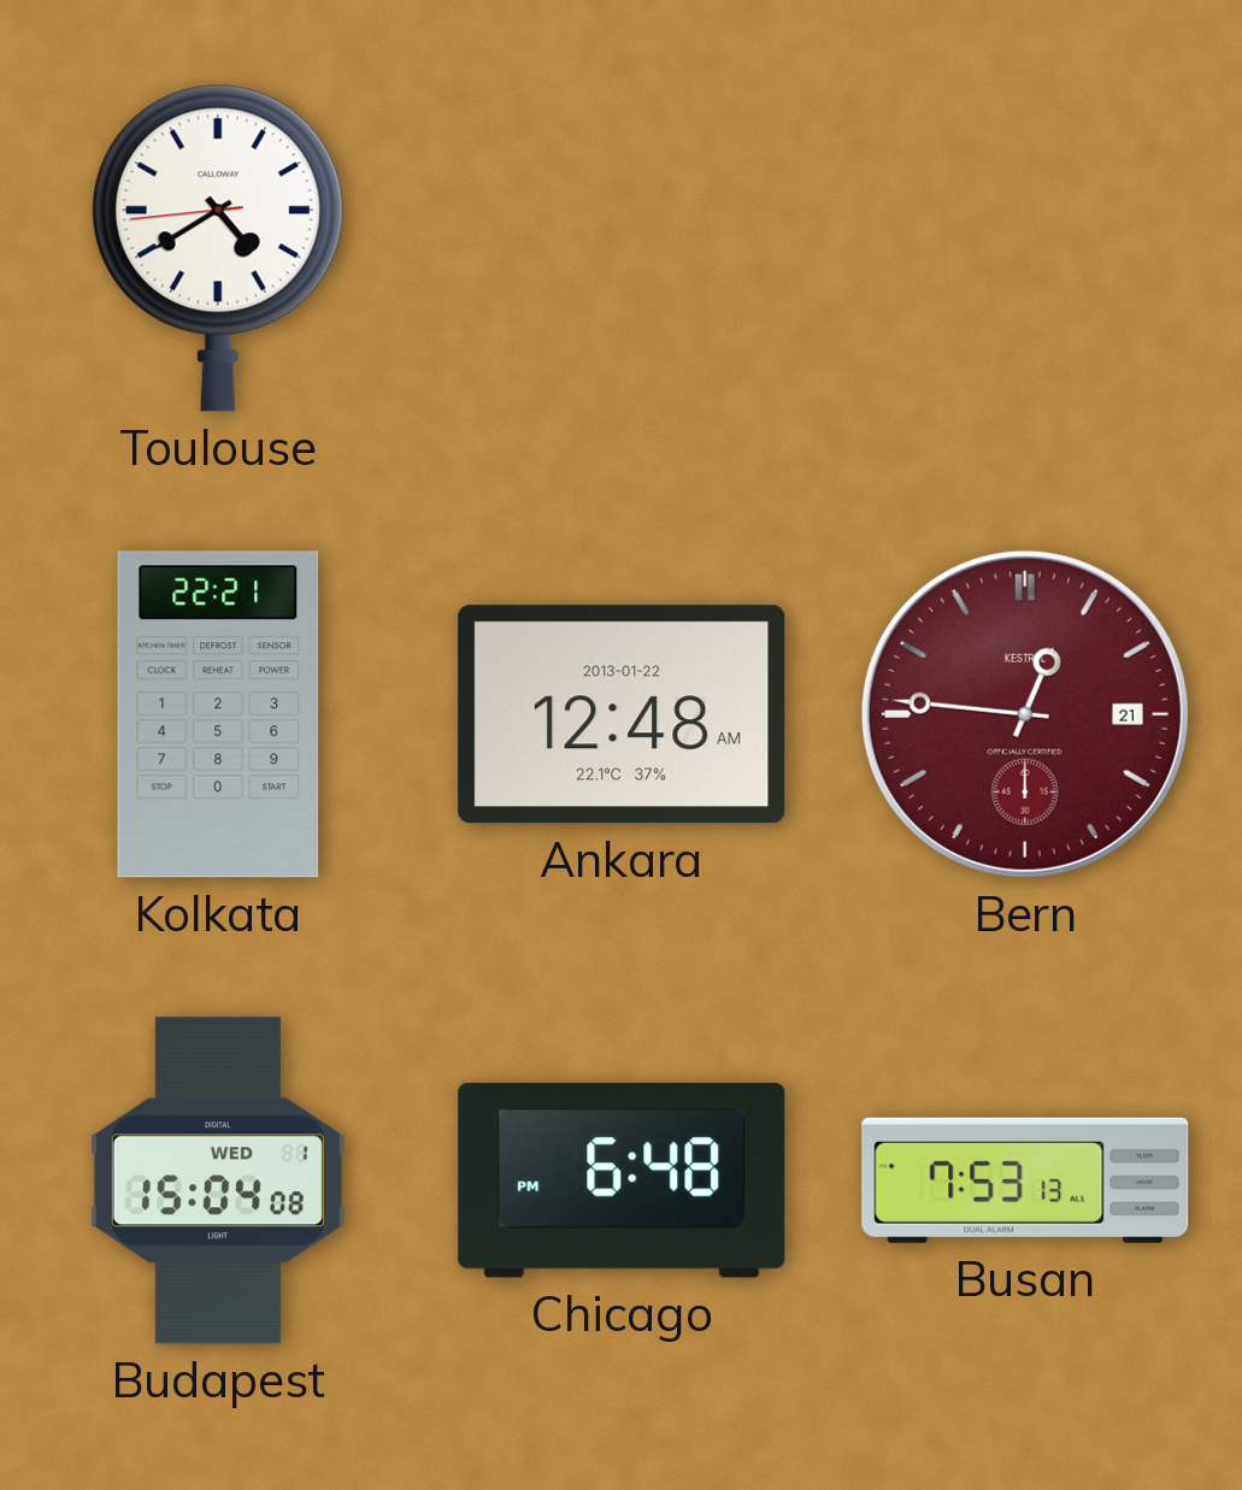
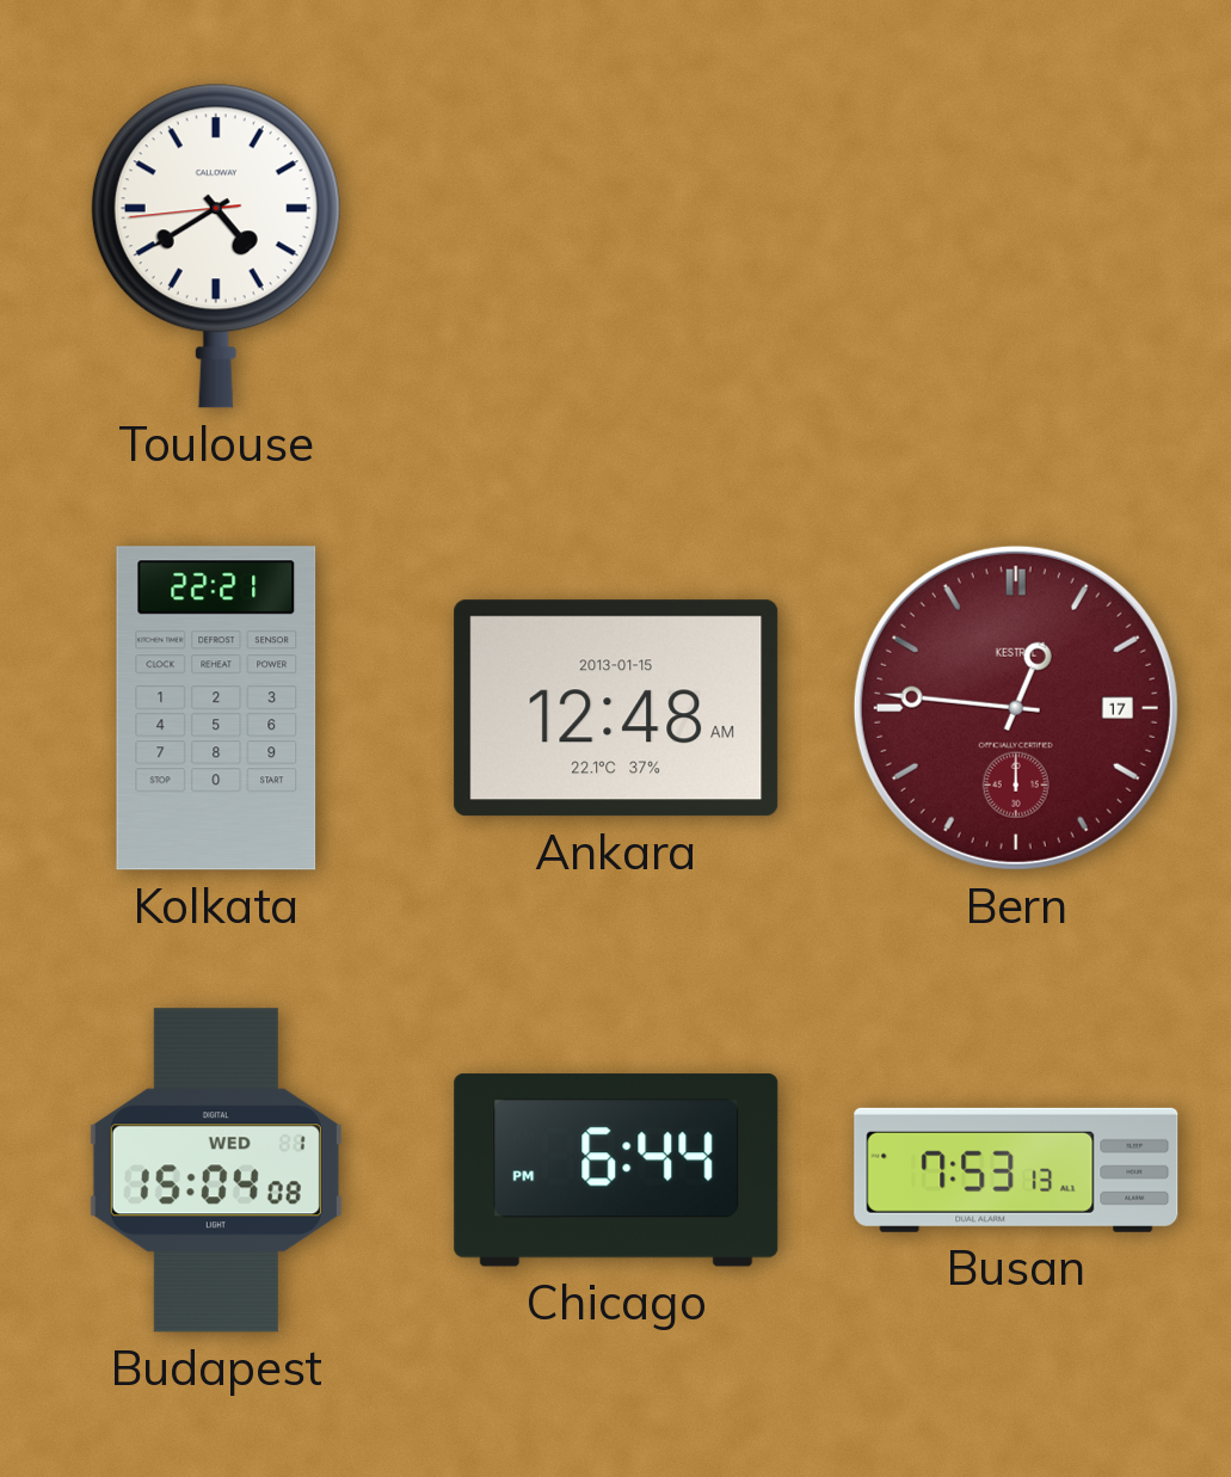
Ankara date: 2013-01-22 -> 2013-01-15
Bern date: 21 -> 17
Chicago: 6:48 -> 6:44
